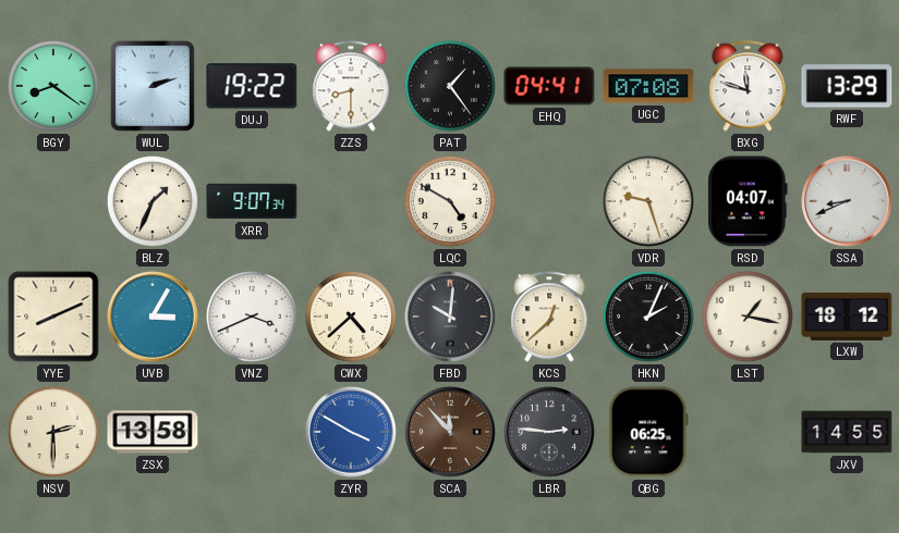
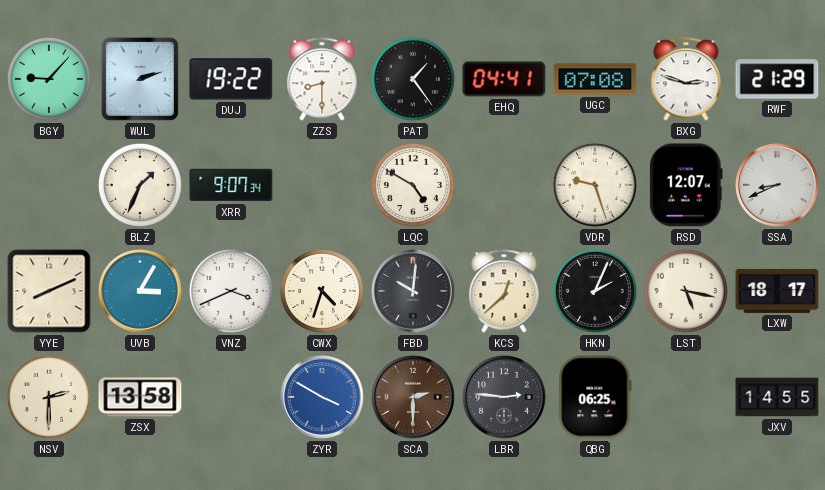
BGY: 8:21 -> 9:07
BXG: 11:48 -> 2:48
RWF: 13:29 -> 21:29
RSD: 04:07 -> 12:07
CWX: 4:38 -> 4:33
LST: 1:17 -> 5:17
LXW: 18:12 -> 18:17
SCA: 11:53 -> 2:30
